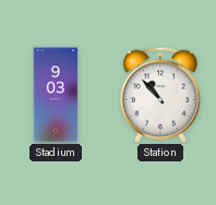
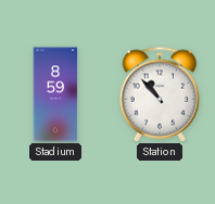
Stadium: 9:03 -> 8:59
